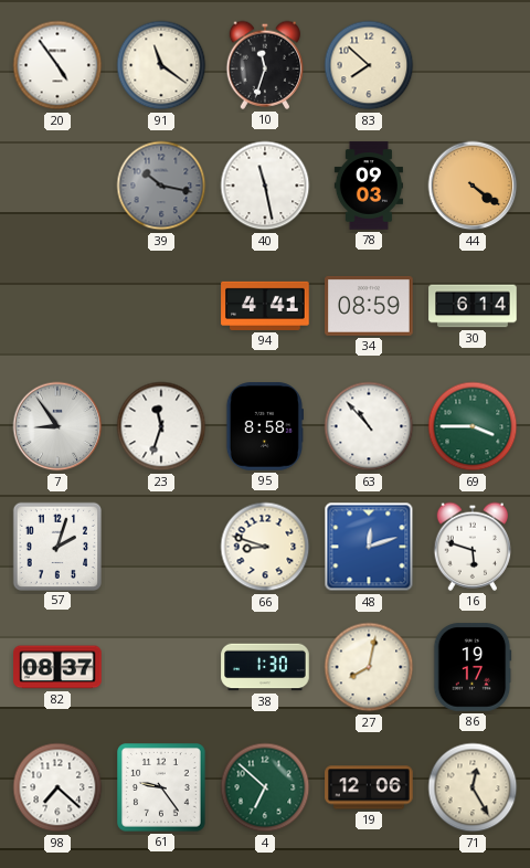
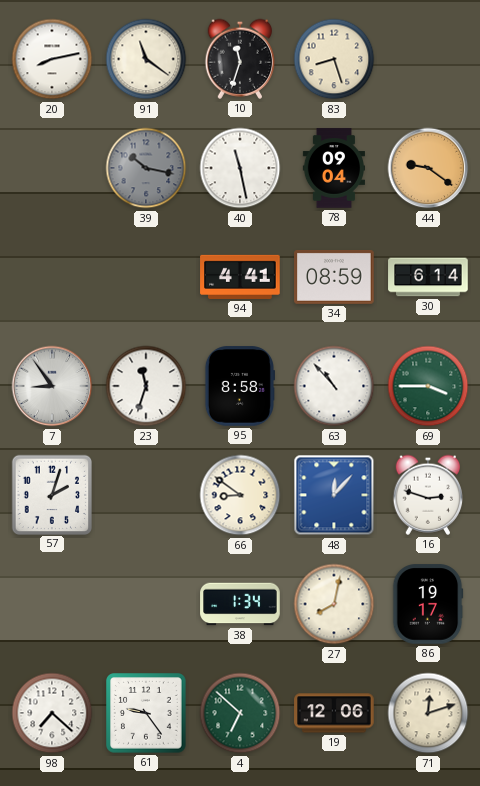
20: 4:54 -> 8:13
83: 7:52 -> 8:27
78: 09:03 -> 09:04
44: 4:21 -> 9:21
66: 8:48 -> 8:51
48: 12:12 -> 12:07
16: 5:48 -> 2:48
82: 08:37 -> none
38: 1:30 -> 1:34
71: 12:25 -> 12:12
